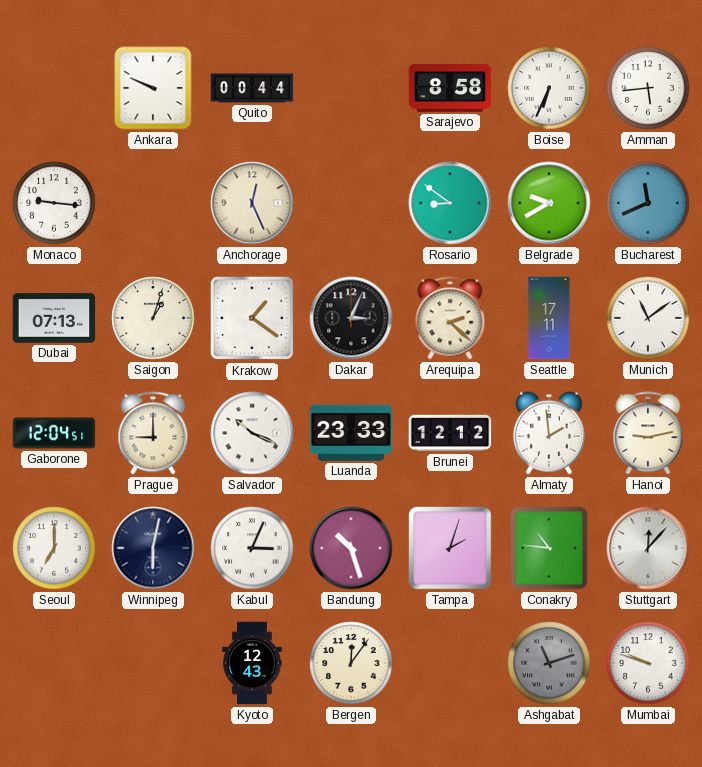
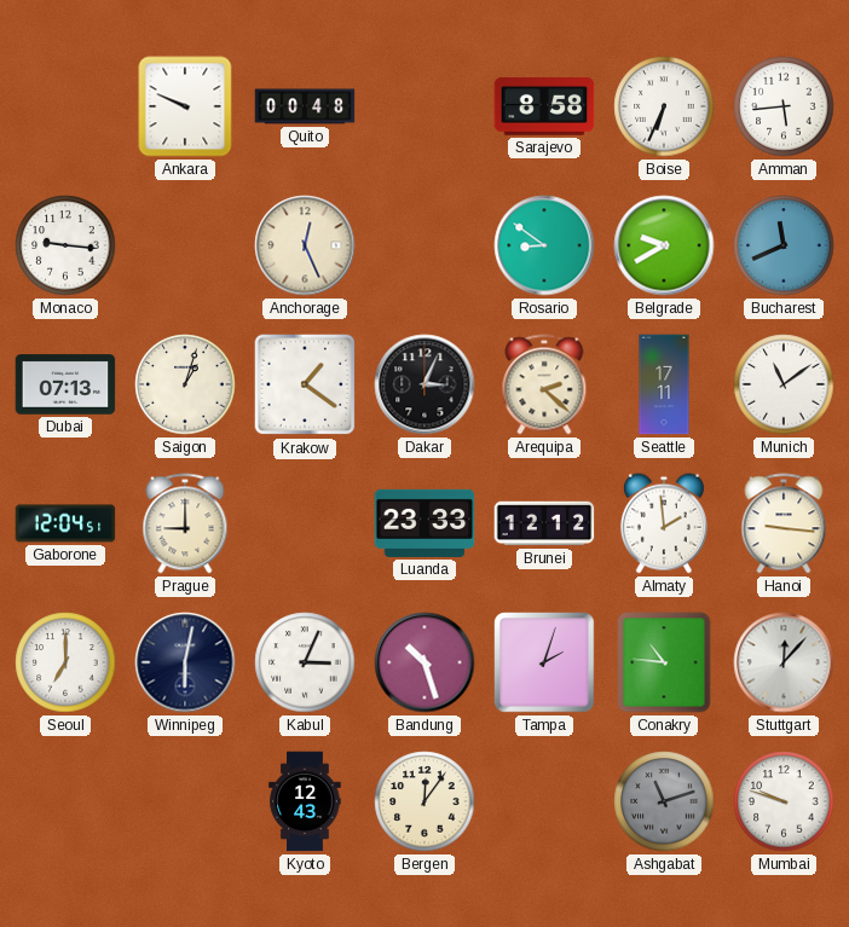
Quito: 00:44 -> 00:48
Salvador: 10:19 -> none
Hanoi: 9:13 -> 9:16
